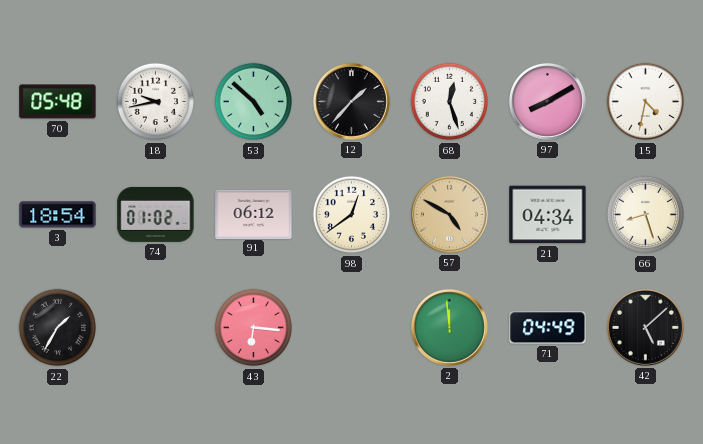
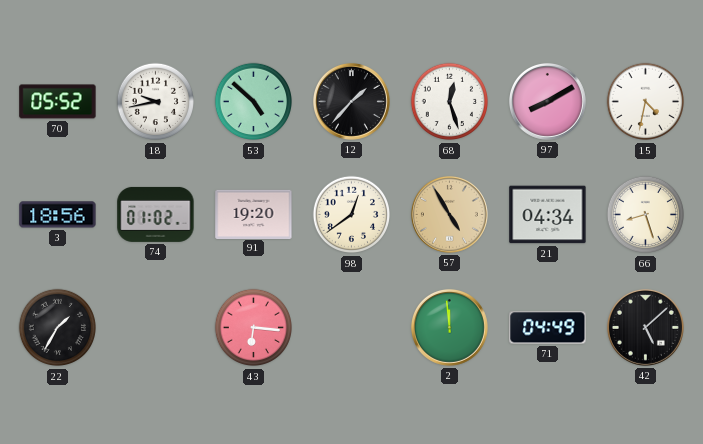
70: 05:48 -> 05:52
3: 18:54 -> 18:56
91: 06:12 -> 19:20
57: 4:50 -> 4:55
